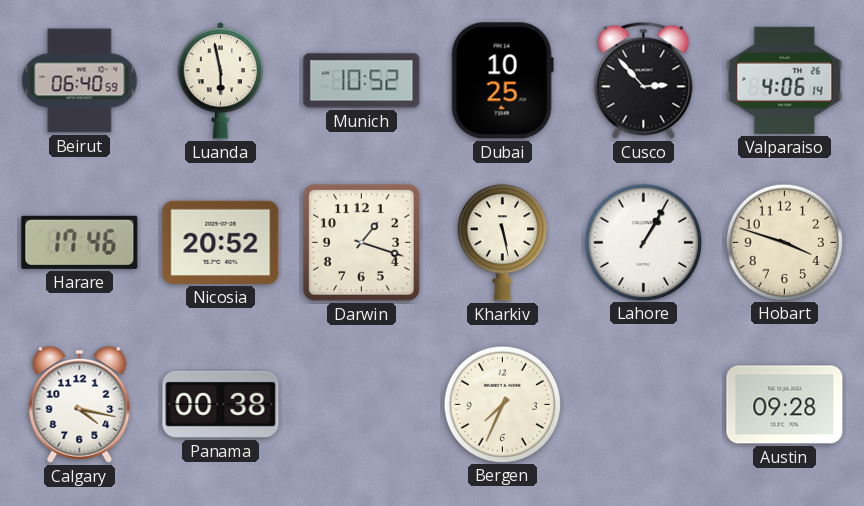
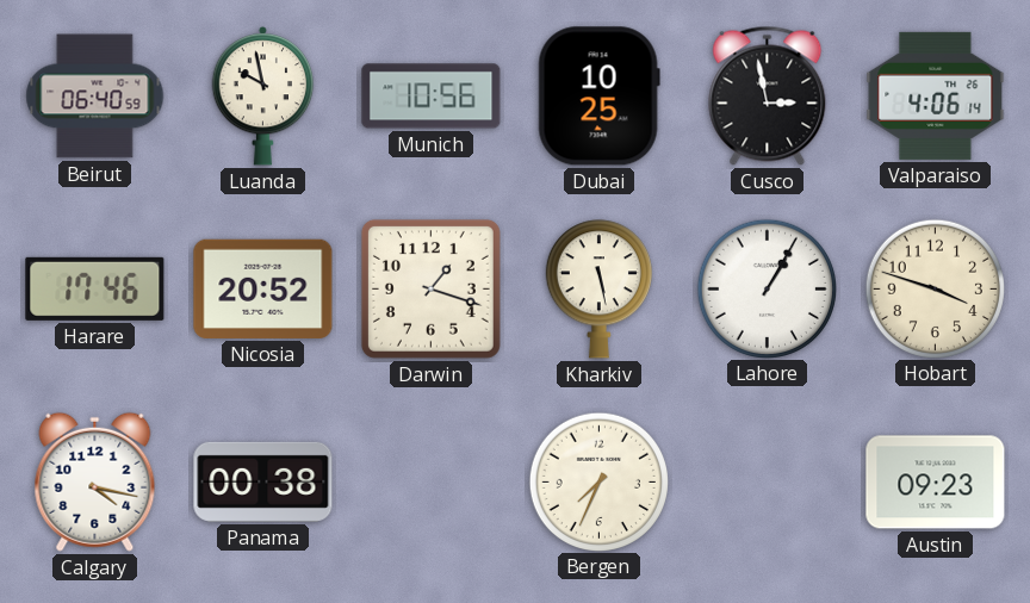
Luanda: 5:58 -> 9:58
Munich: 10:52 -> 10:56
Cusco: 2:53 -> 2:58
Austin: 09:28 -> 09:23
